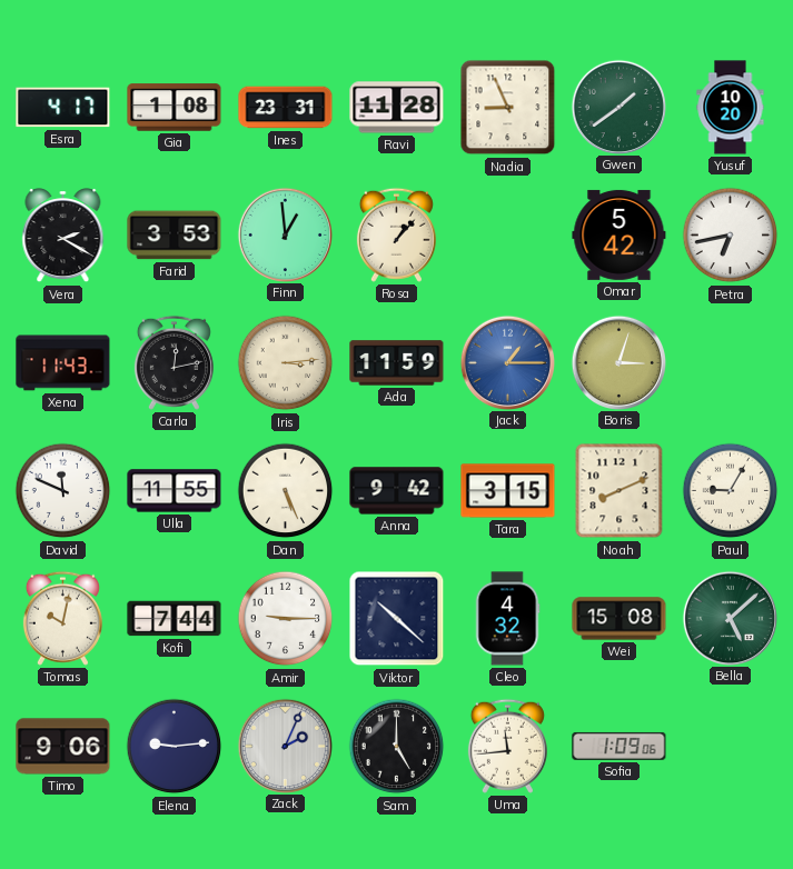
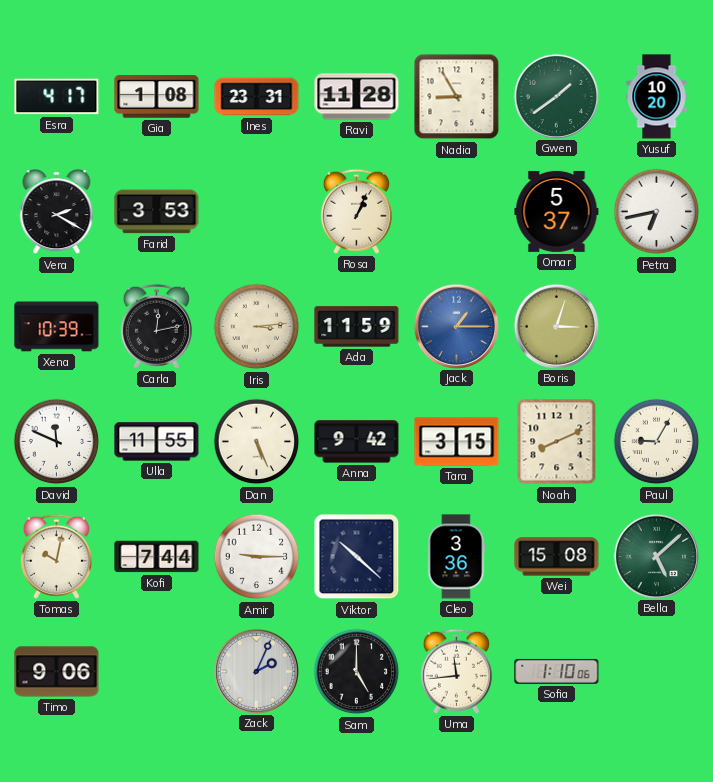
Nadia: 8:56 -> 8:55
Finn: 12:59 -> none
Rosa: 1:07 -> 1:04
Omar: 5:42 -> 5:37
Xena: 11:43 -> 10:39
Cleo: 4:32 -> 3:36
Elena: 9:14 -> none
Sofia: 1:09 -> 1:10
